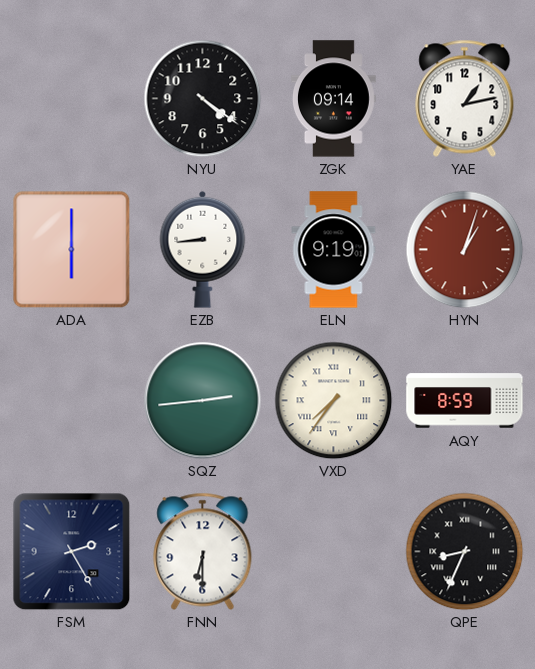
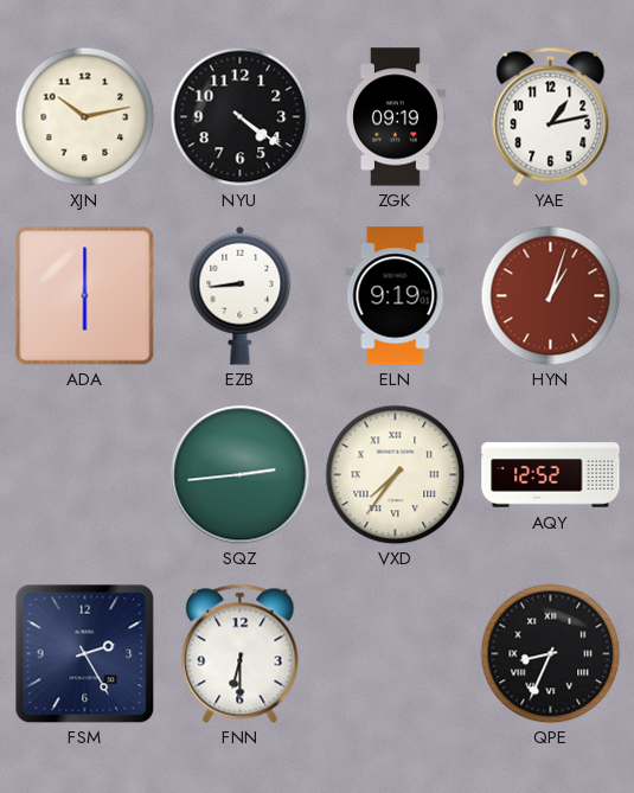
XJN: none -> 10:13
ZGK: 09:14 -> 09:19
AQY: 8:59 -> 12:52
